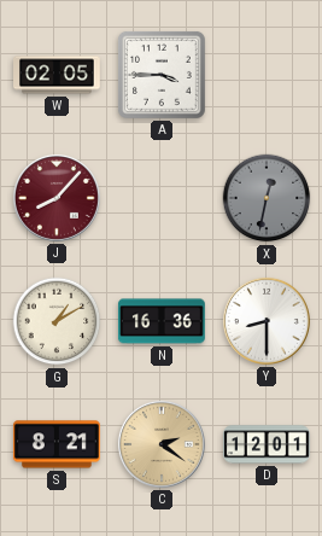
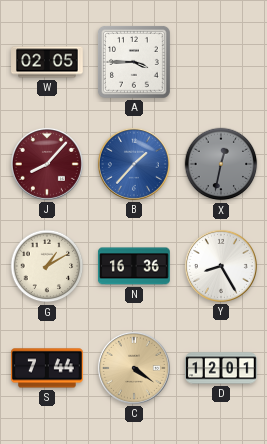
B: none -> 1:37
Y: 8:30 -> 8:25
S: 8:21 -> 7:44
C: 2:21 -> 4:21
